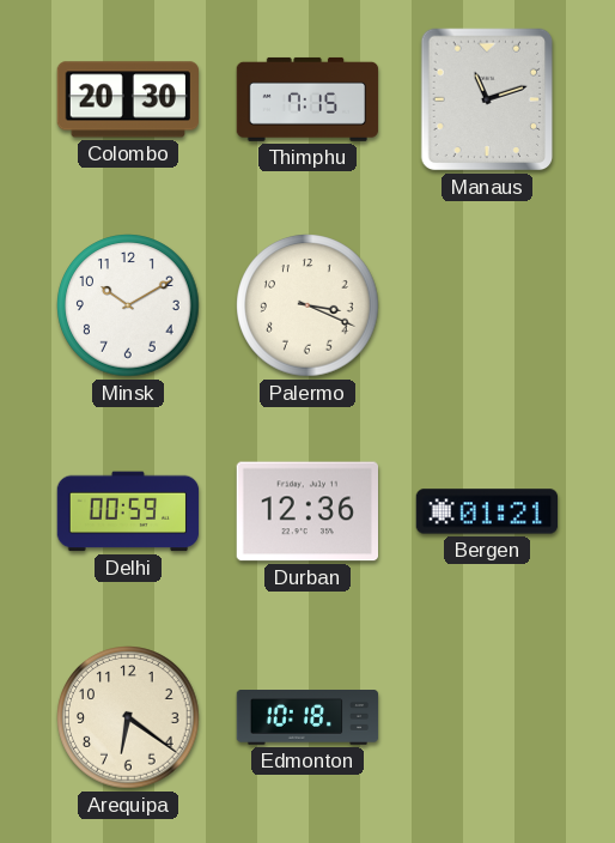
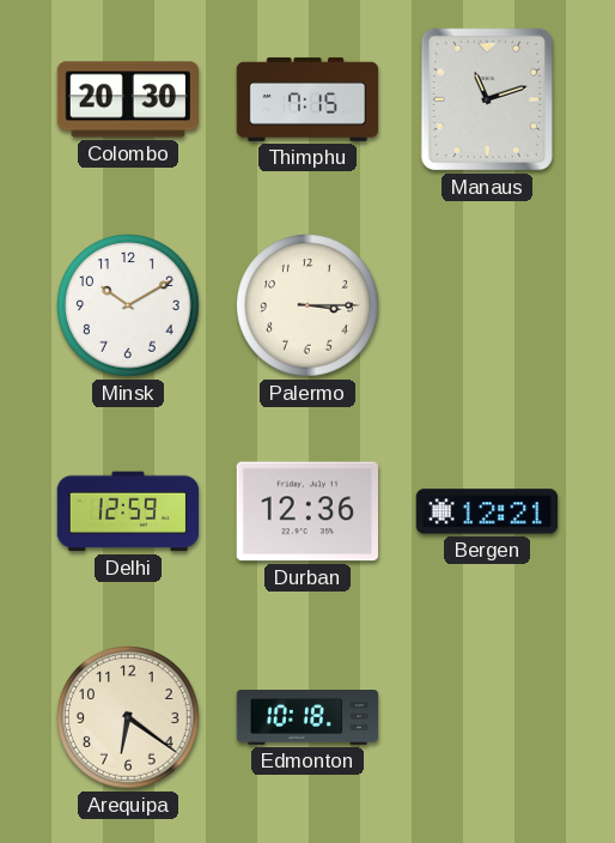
Palermo: 3:19 -> 3:15
Delhi: 00:59 -> 12:59
Bergen: 01:21 -> 12:21
